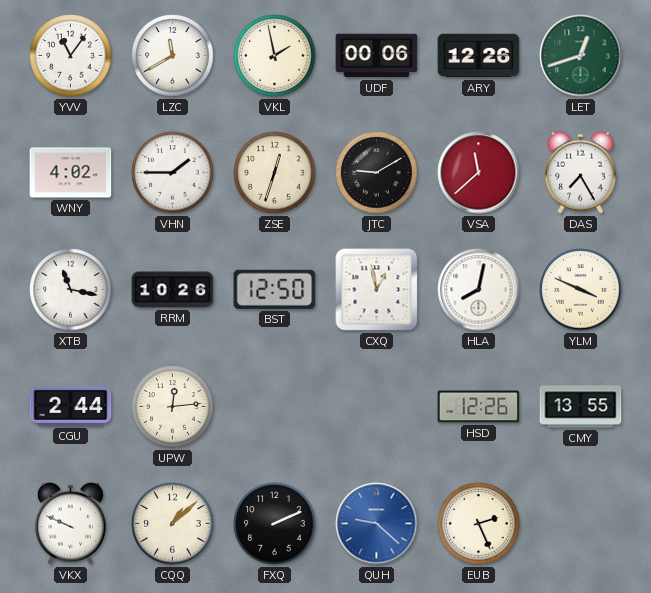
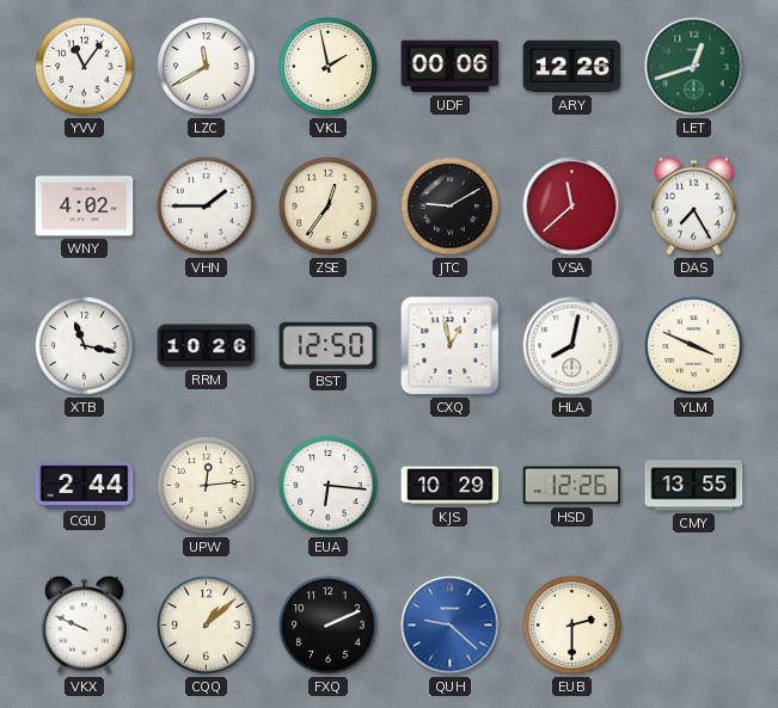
ZSE: 12:33 -> 12:36
EUA: none -> 6:16
KJS: none -> 10:29
EUB: 2:26 -> 2:30
